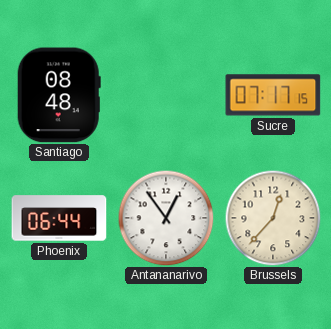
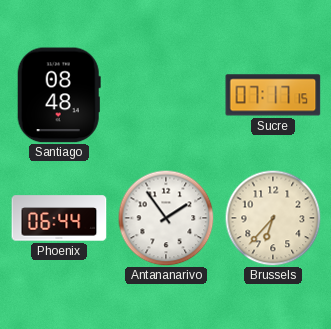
Antananarivo: 12:54 -> 1:54
Brussels: 12:37 -> 6:37
